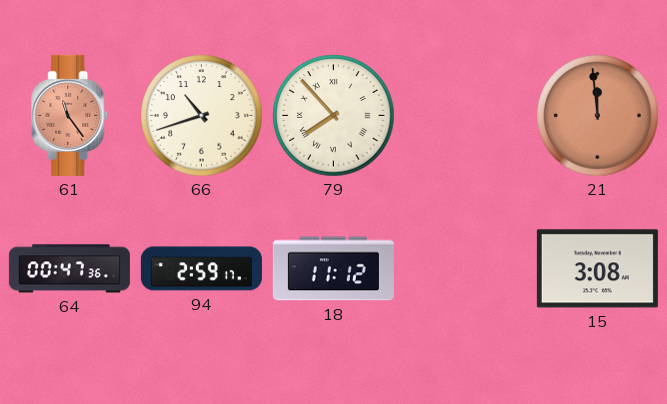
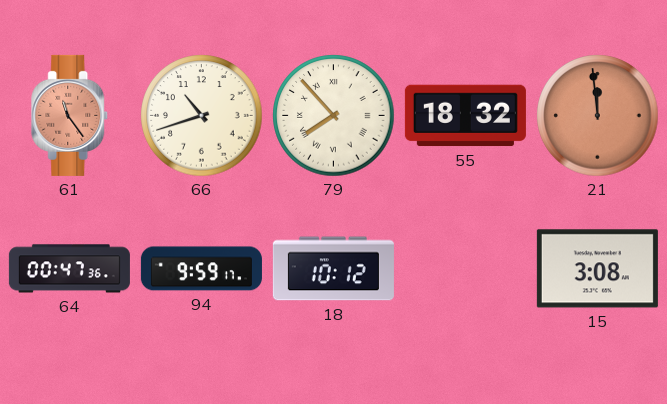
55: none -> 18:32
94: 2:59 -> 9:59
18: 11:12 -> 10:12
